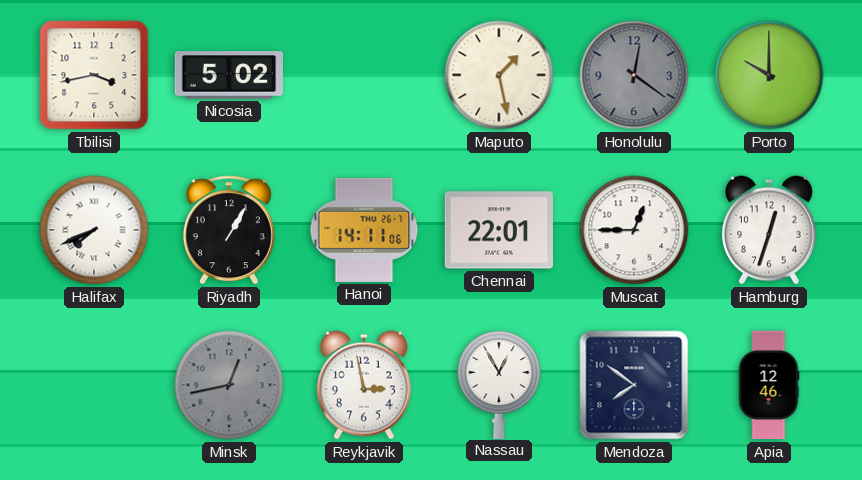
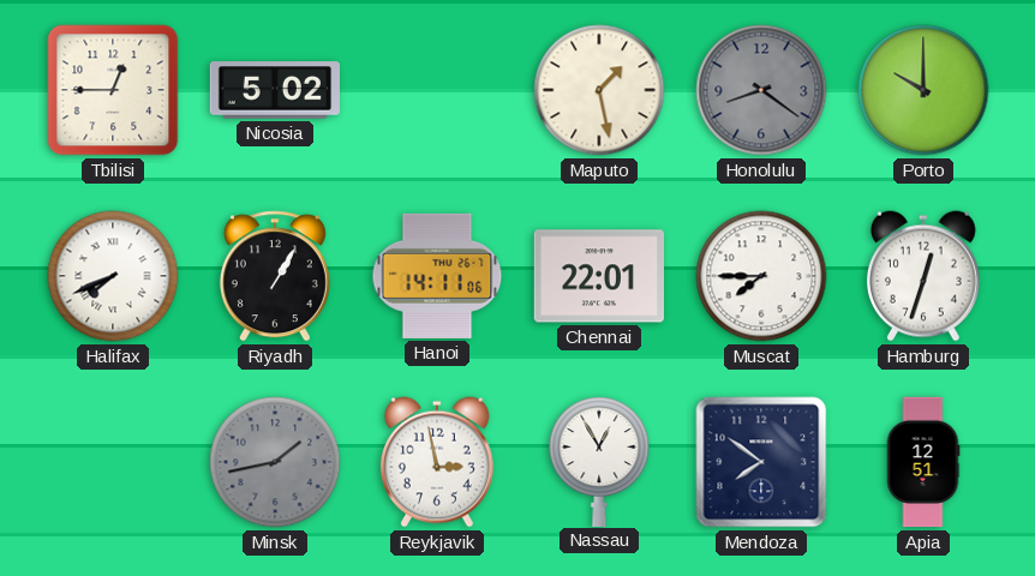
Tbilisi: 3:43 -> 12:45
Honolulu: 12:21 -> 8:21
Muscat: 12:45 -> 7:45
Minsk: 12:43 -> 1:43
Apia: 12:46 -> 12:51
